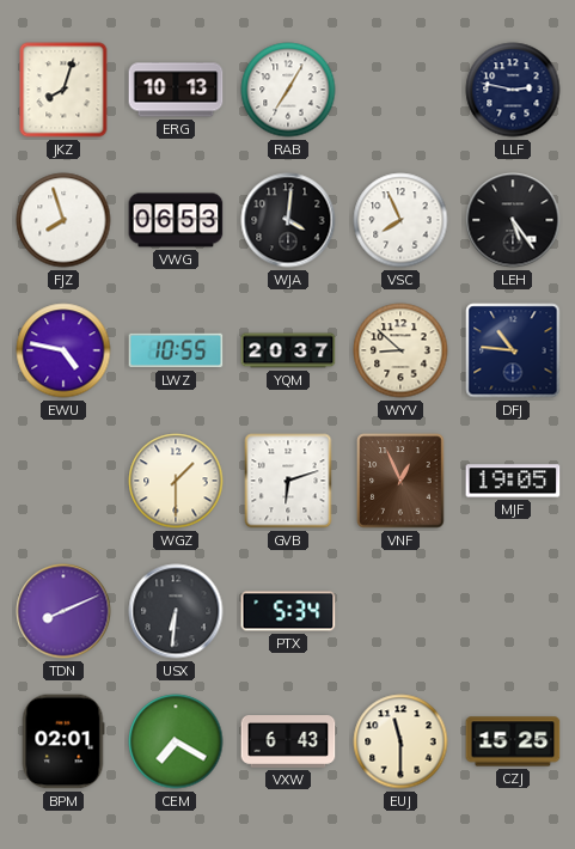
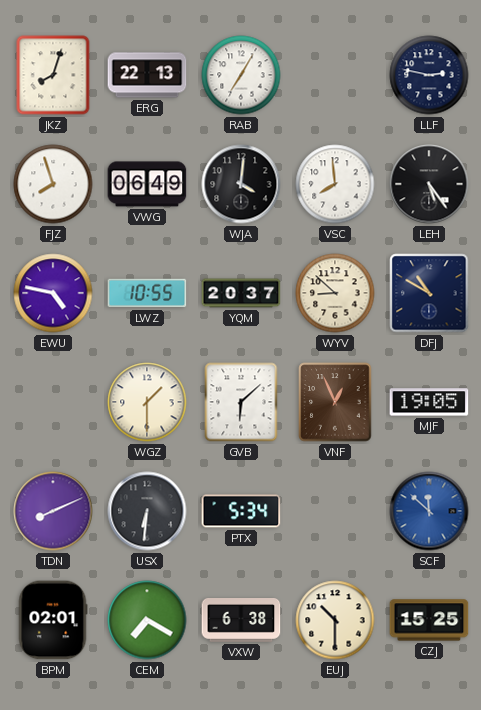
ERG: 10:13 -> 22:13
VWG: 06:53 -> 06:49
VSC: 7:56 -> 7:59
DFJ: 10:46 -> 10:50
GVB: 6:12 -> 6:08
SCF: none -> 11:52
VXW: 6:43 -> 6:38
EUJ: 11:30 -> 10:30
